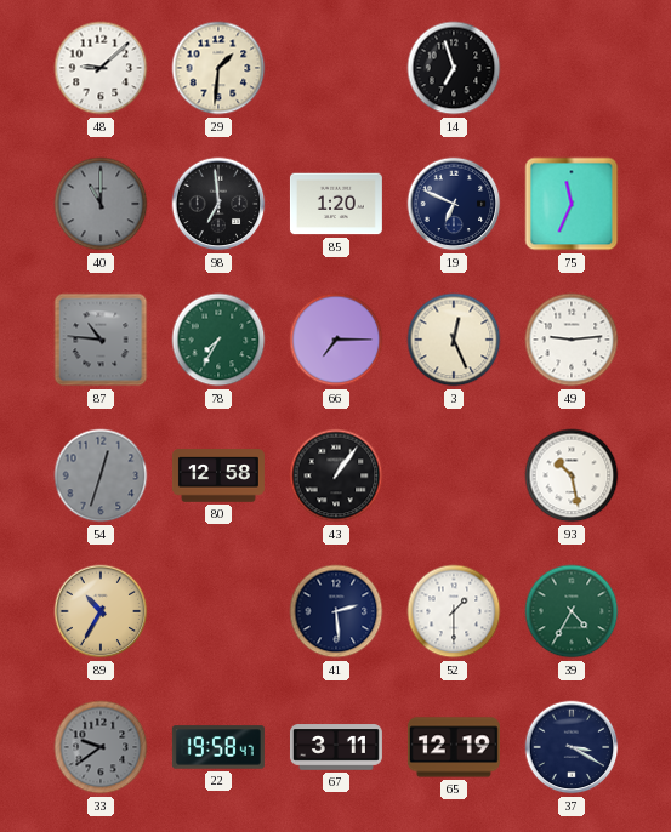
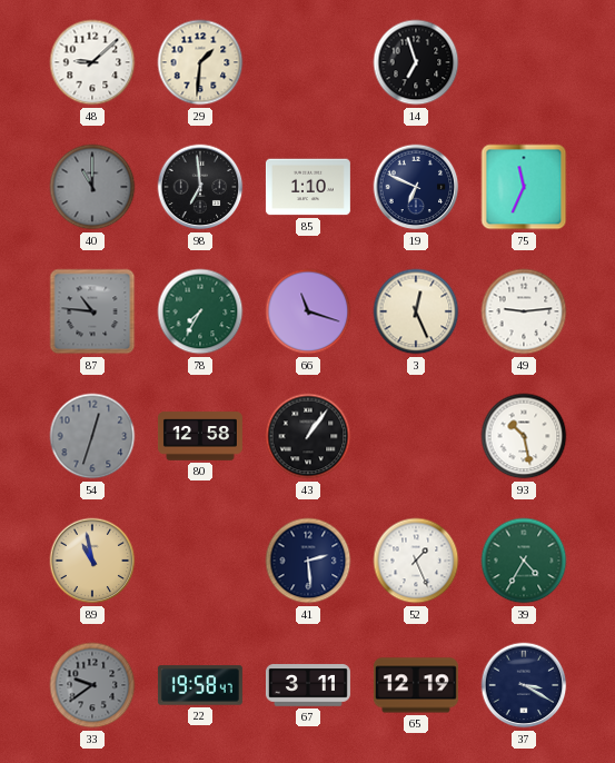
85: 1:20 -> 1:10
66: 7:15 -> 11:18
89: 10:35 -> 10:58
52: 1:30 -> 1:26
